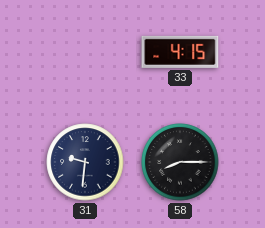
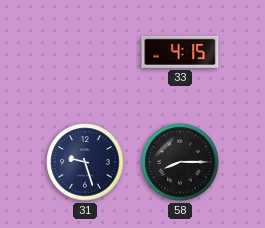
31: 9:31 -> 9:27
